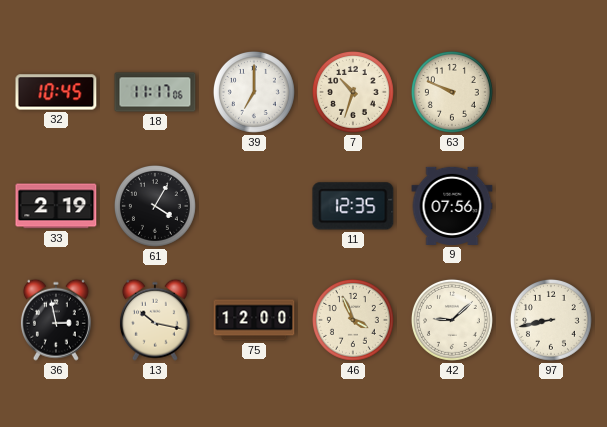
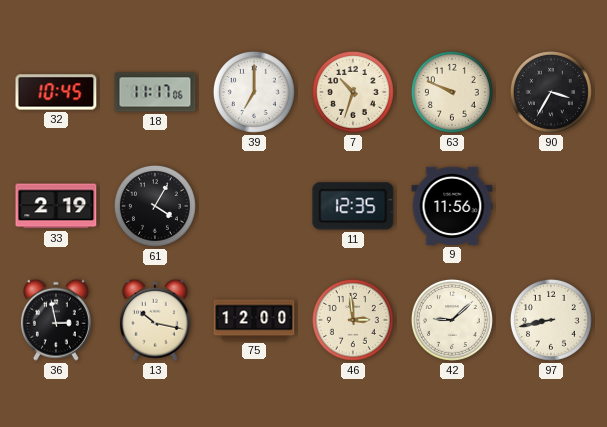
90: none -> 3:35
9: 07:56 -> 11:56
46: 3:56 -> 2:59
